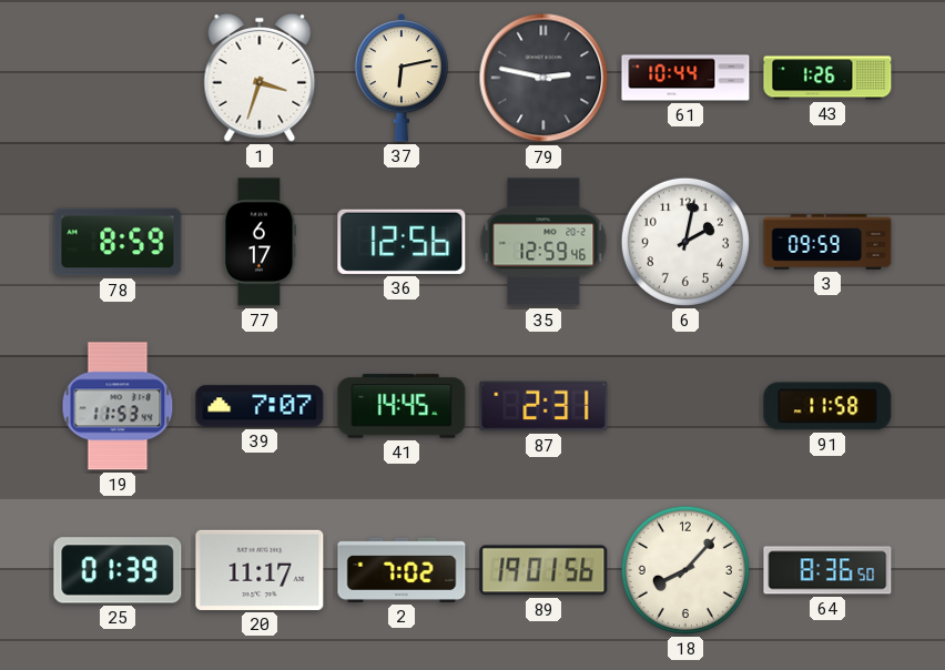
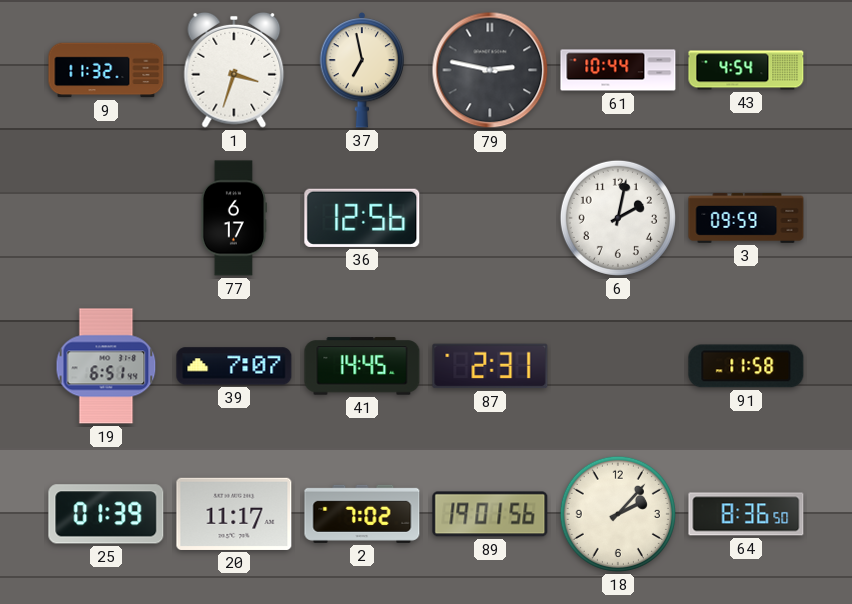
9: none -> 11:32
37: 6:13 -> 6:58
43: 1:26 -> 4:54
78: 8:59 -> none
35: 12:59 -> none
19: 11:53 -> 6:51
18: 8:07 -> 2:07
